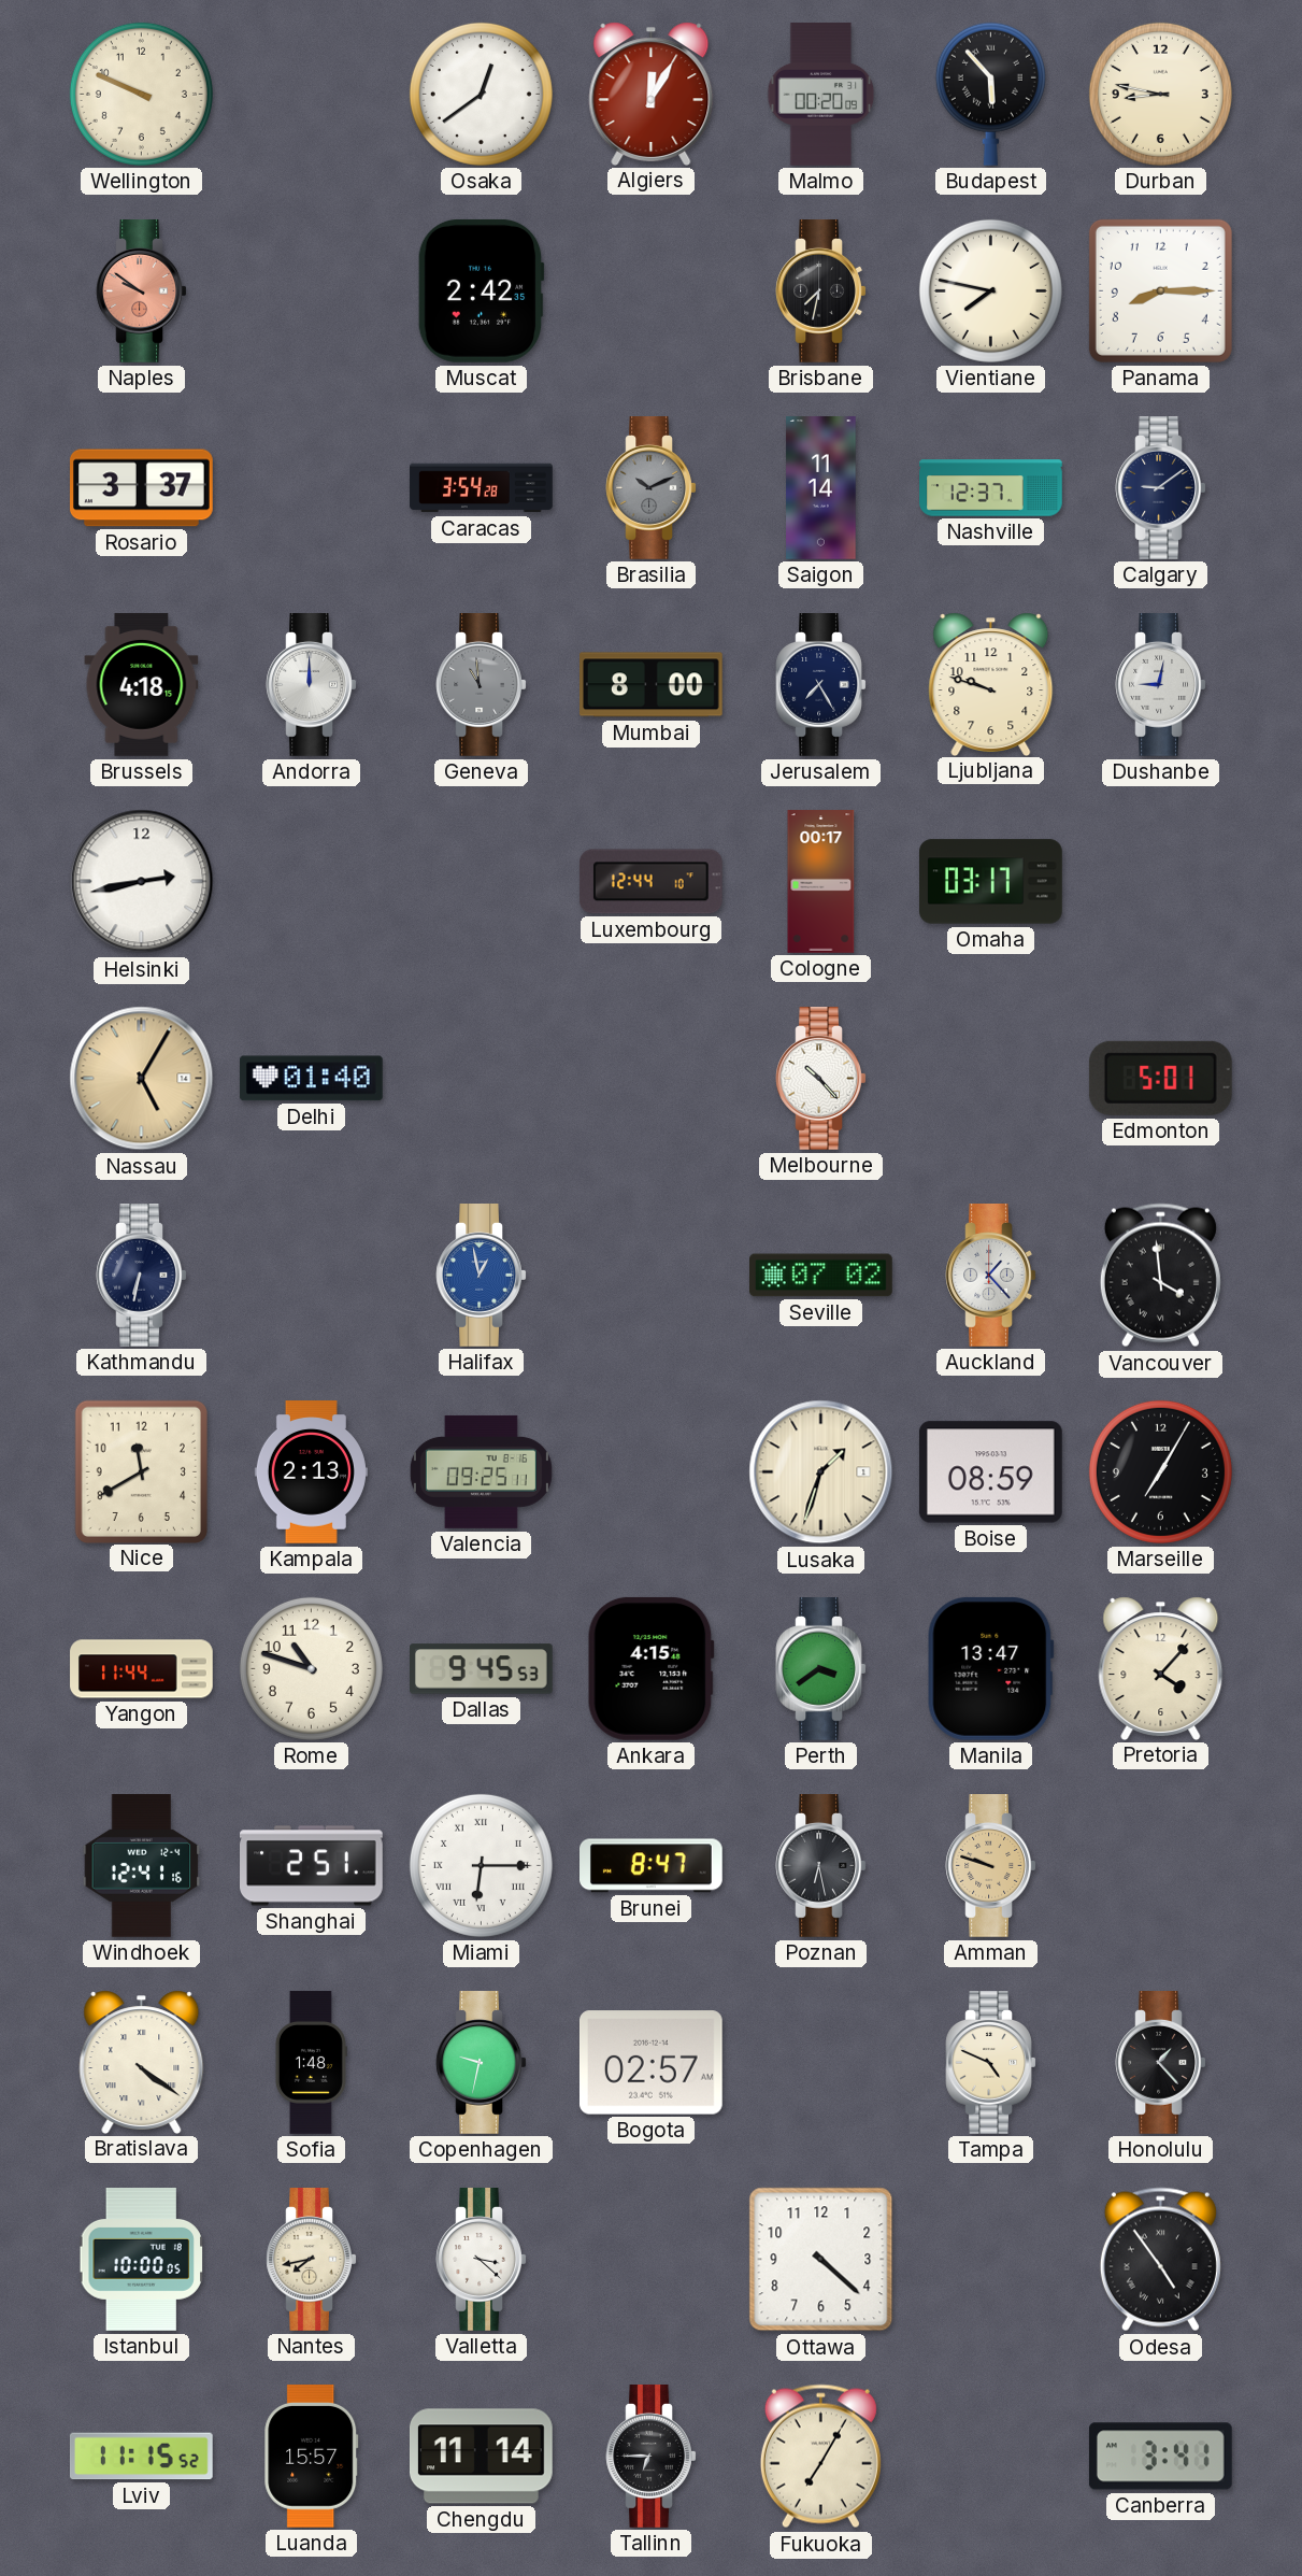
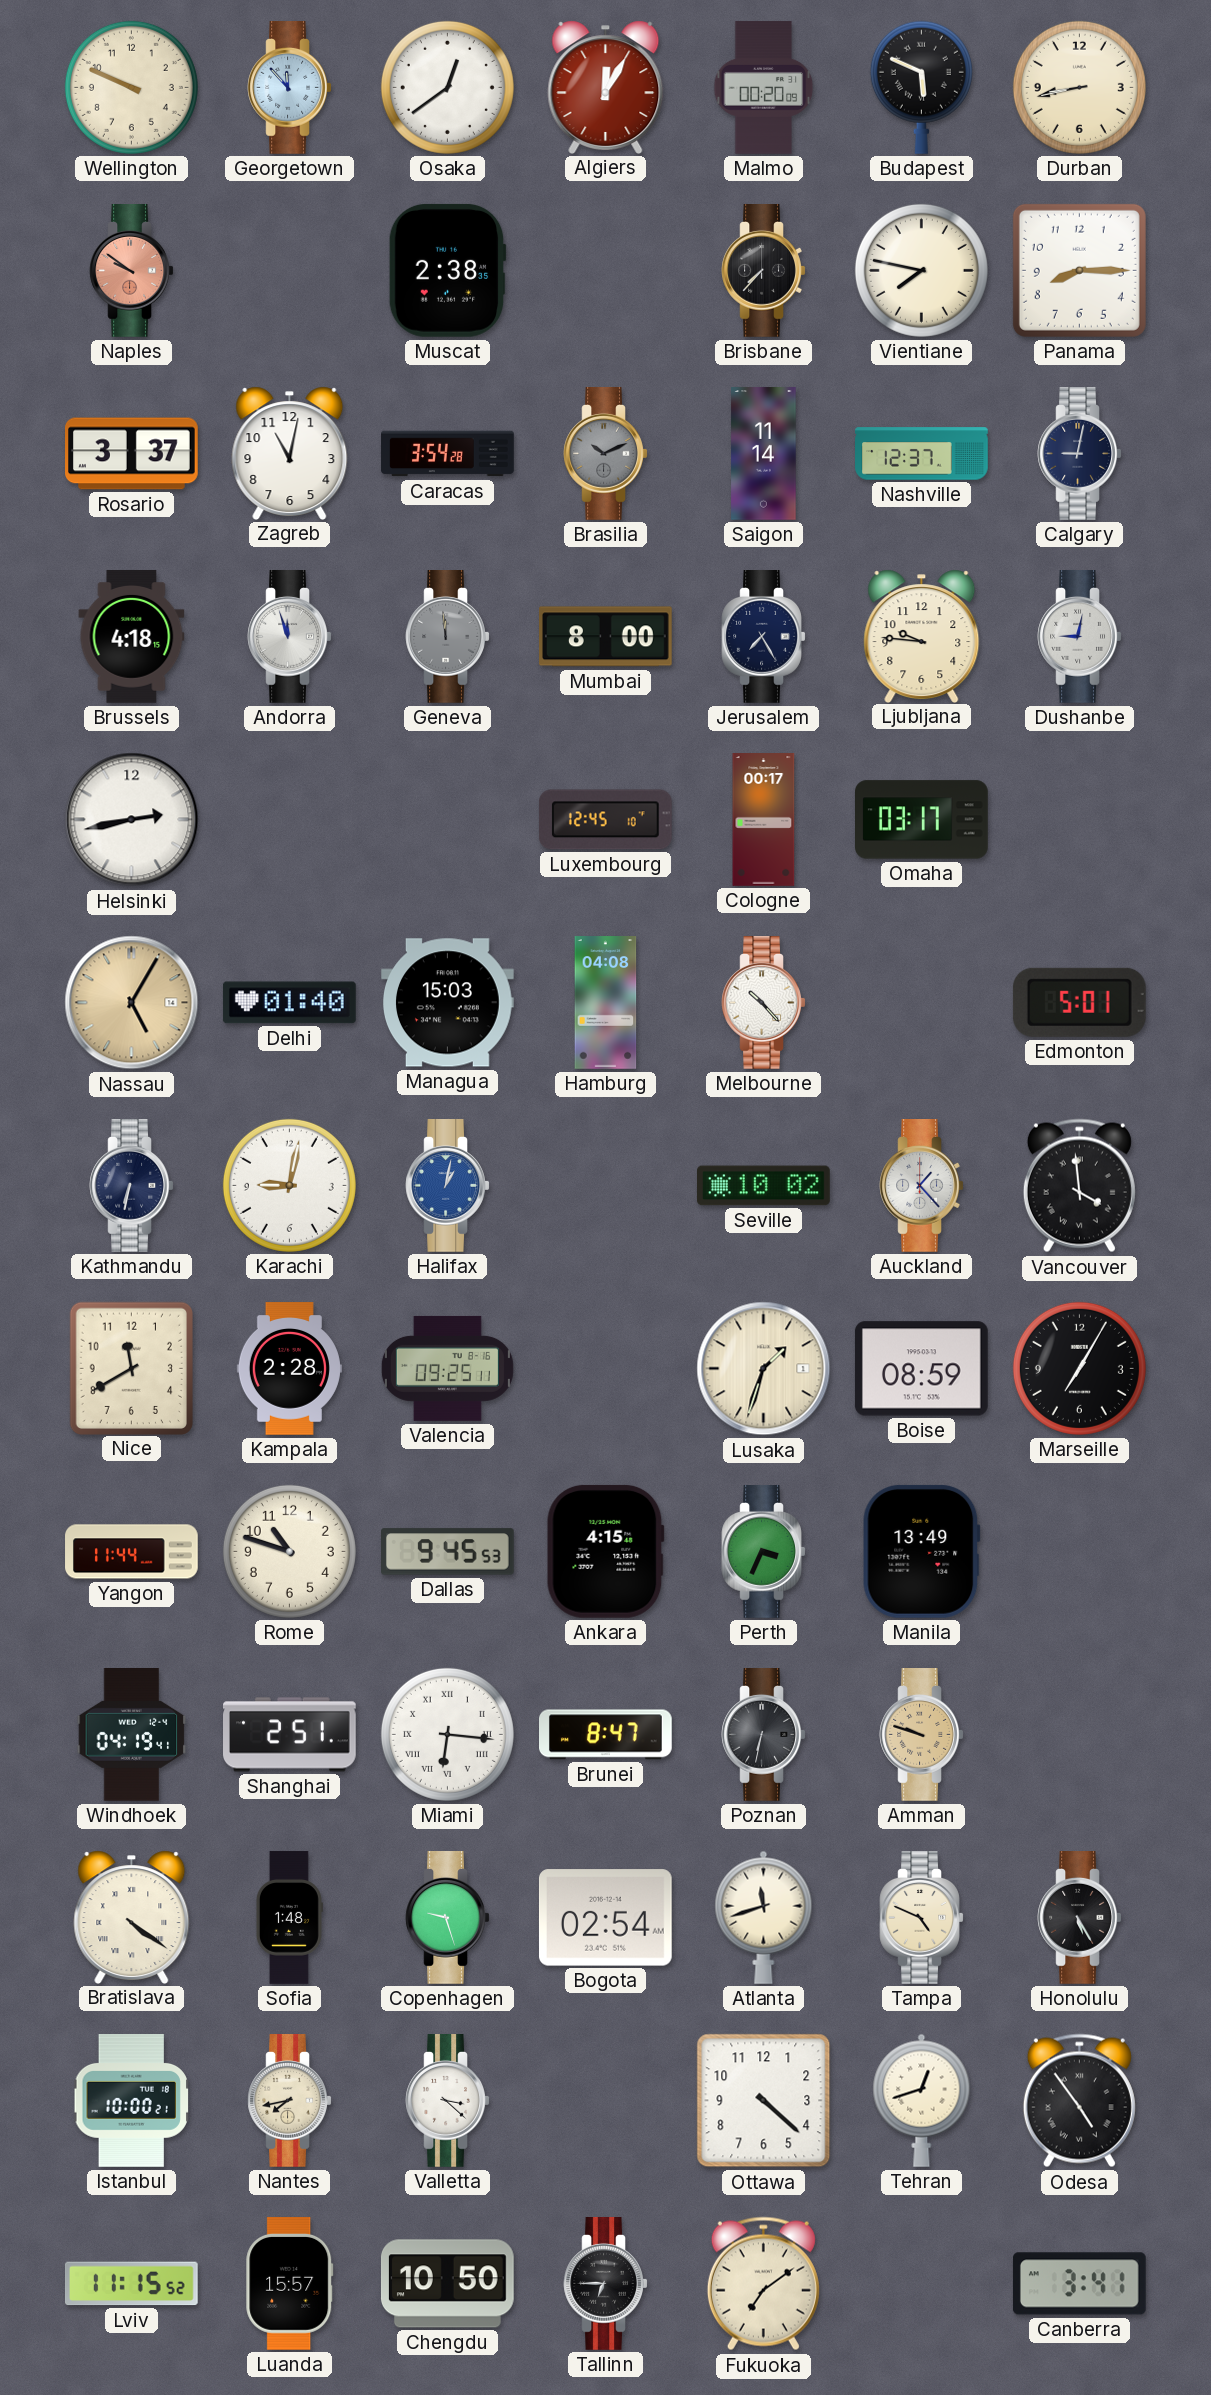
Georgetown: none -> 11:53
Budapest: 5:53 -> 5:49
Durban: 8:47 -> 8:43
Muscat: 2:42 -> 2:38
Brisbane: 7:32 -> 7:37
Zagreb: none -> 11:02
Calgary: 9:09 -> 9:02
Andorra: 12:00 -> 11:57
Geneva: 10:59 -> 11:59
Ljubljana: 9:48 -> 9:46
Luxembourg: 12:44 -> 12:45
Managua: none -> 15:03
Hamburg: none -> 04:08
Karachi: none -> 9:02
Halifax: 12:58 -> 1:02
Seville: 07:02 -> 10:02
Kampala: 2:13 -> 2:28
Perth: 3:39 -> 3:34
Manila: 13:47 -> 13:49
Pretoria: 4:07 -> none
Windhoek: 12:41 -> 04:19
Miami: 6:15 -> 6:16
Poznan: 6:28 -> 6:32
Copenhagen: 9:32 -> 9:27
Bogota: 02:57 -> 02:54
Atlanta: none -> 11:42
Honolulu: 1:23 -> 5:25
Istanbul: 10:00:05 -> 10:00:21
Tehran: none -> 12:42
Chengdu: 11:14 -> 10:50
Fukuoka: 7:05 -> 7:09
